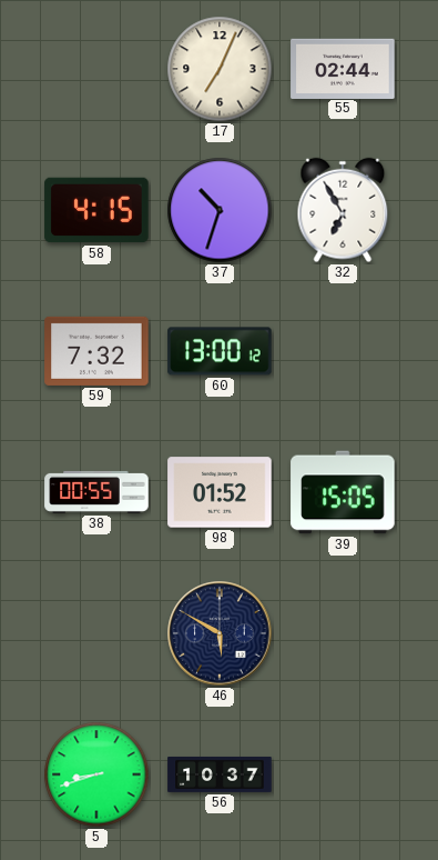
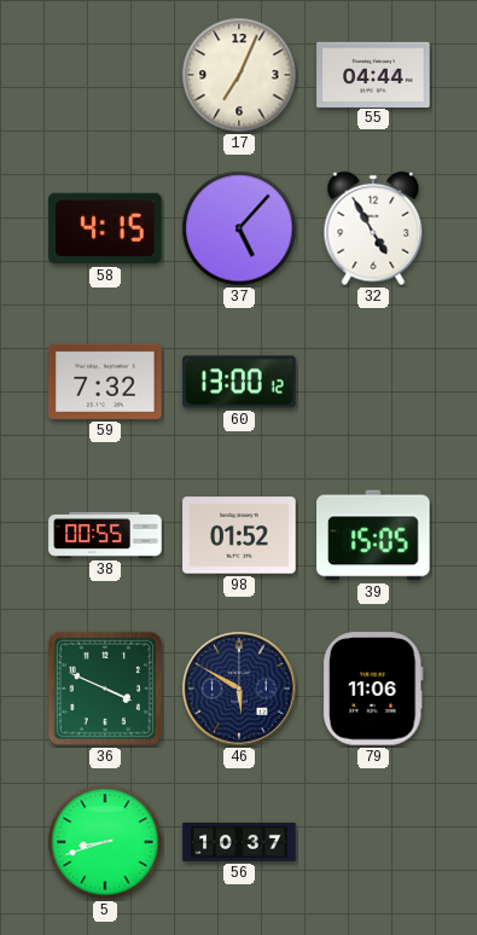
55: 02:44 -> 04:44
37: 10:33 -> 5:07
32: 6:55 -> 4:55
36: none -> 3:49
79: none -> 11:06
